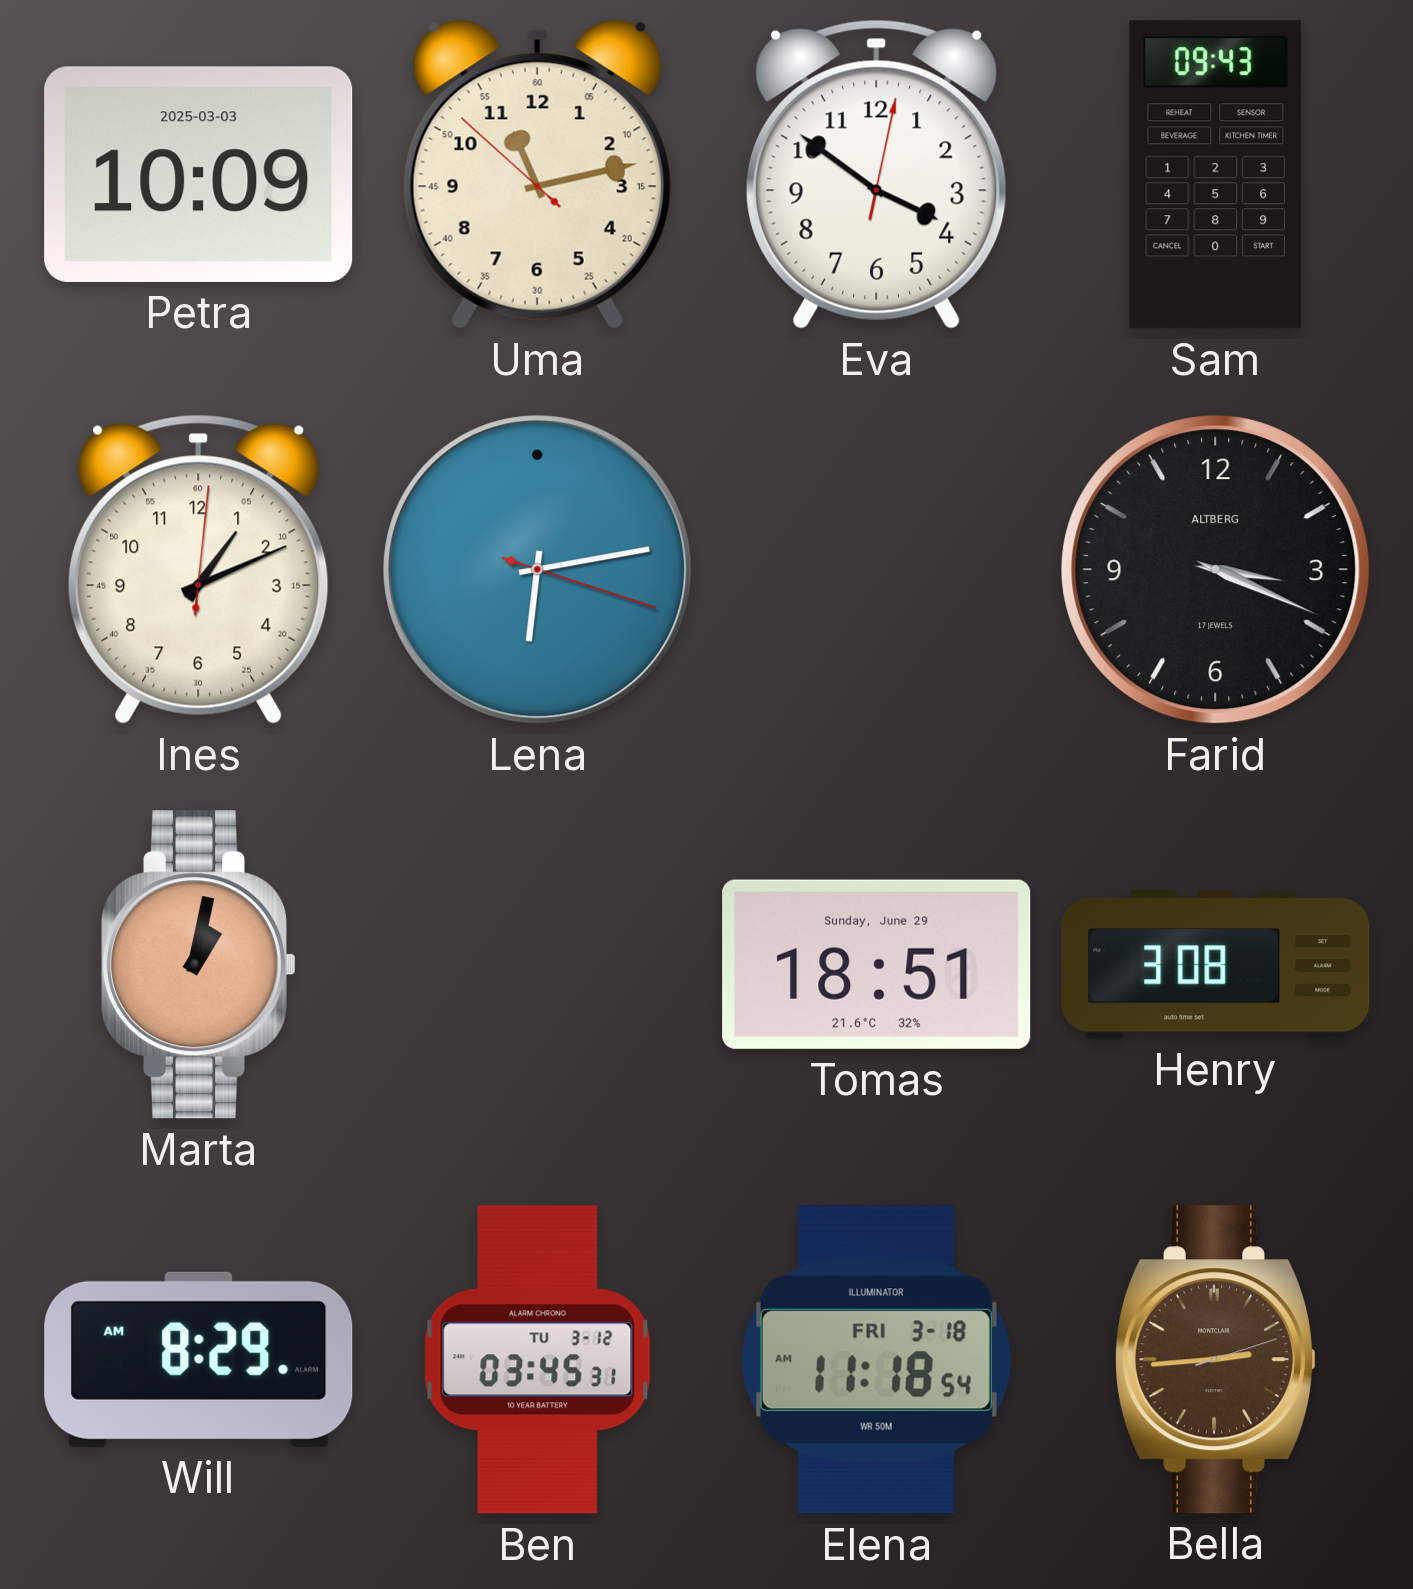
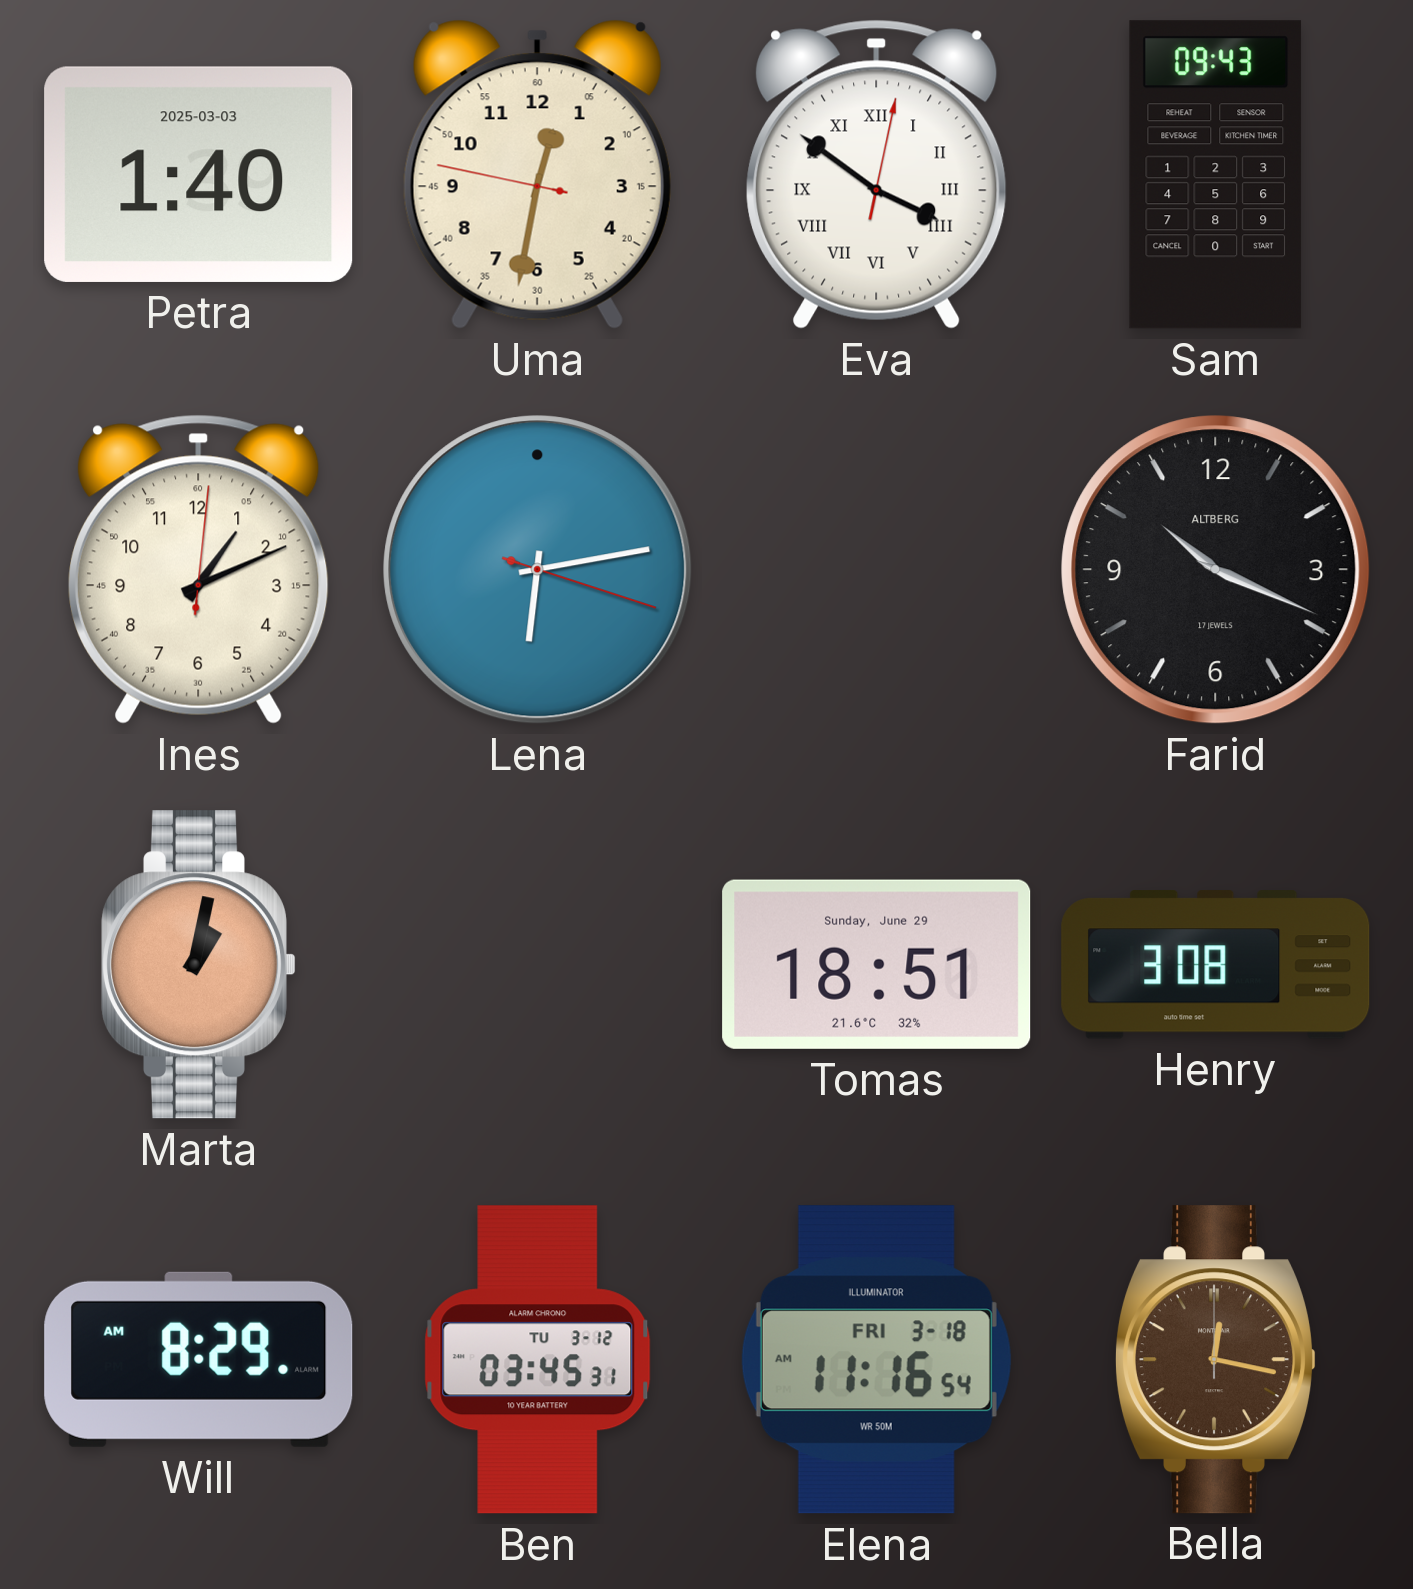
Petra: 10:09 -> 1:40
Uma: 11:12 -> 12:31
Eva numerals: Arabic -> Roman
Farid: 3:19 -> 10:19
Elena: 11:18 -> 11:16
Bella: 2:44 -> 12:17
